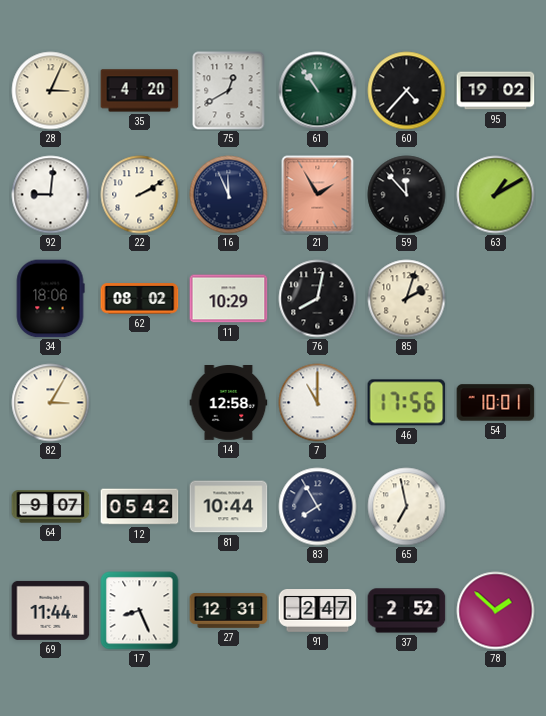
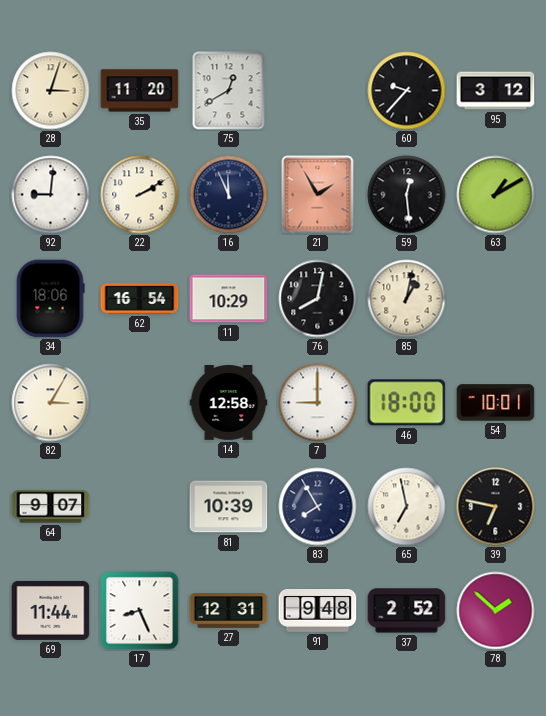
28: 3:04 -> 3:03
35: 4:20 -> 11:20
61: 10:54 -> none
60: 4:37 -> 9:37
95: 19:02 -> 3:12
59: 11:53 -> 12:29
62: 08:02 -> 16:54
85: 2:03 -> 1:02
7: 11:00 -> 9:00
46: 17:56 -> 18:00
12: 05:42 -> none
81: 10:44 -> 10:39
39: none -> 6:47
91: 2:47 -> 9:48
